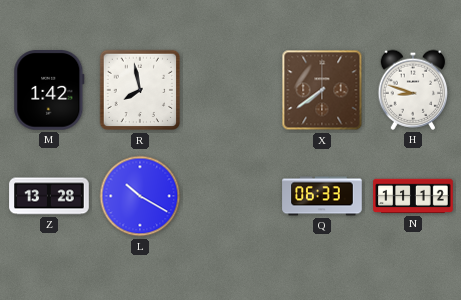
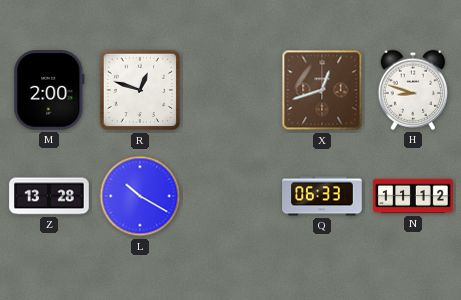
M: 1:42 -> 2:00
R: 7:58 -> 12:48
X: 7:39 -> 12:42
